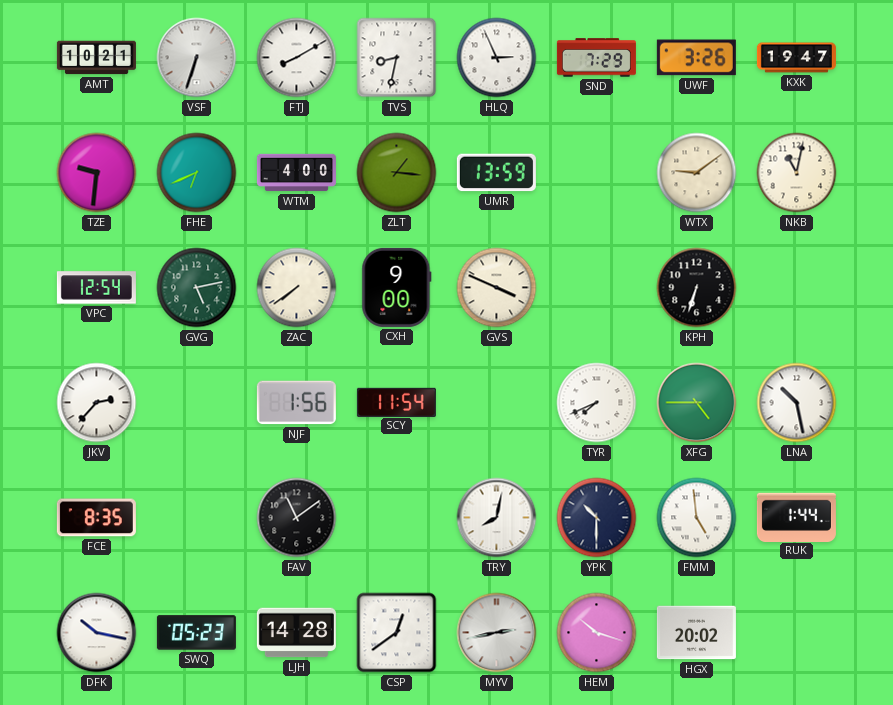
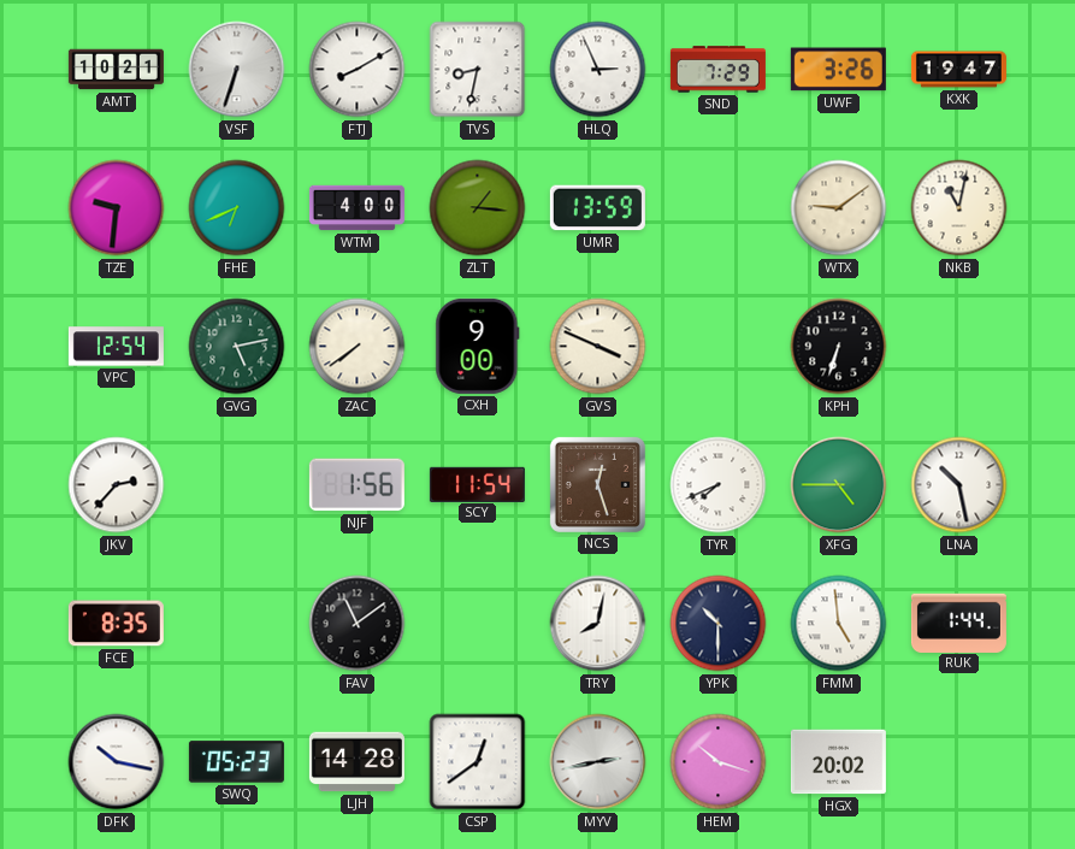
NCS: none -> 12:27
